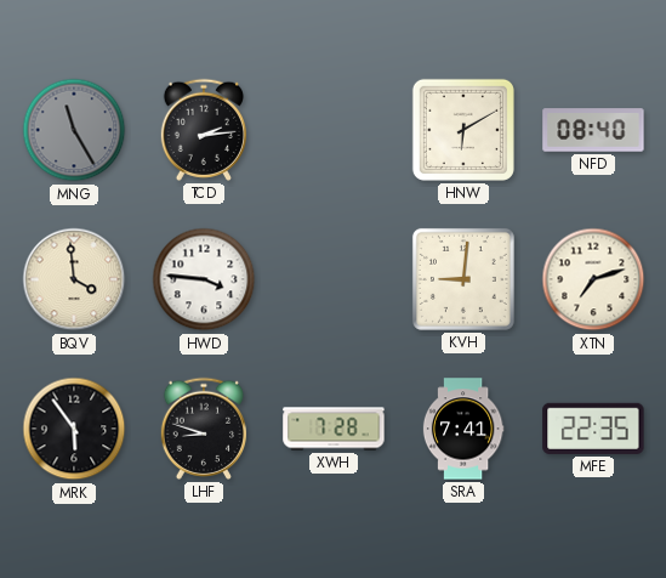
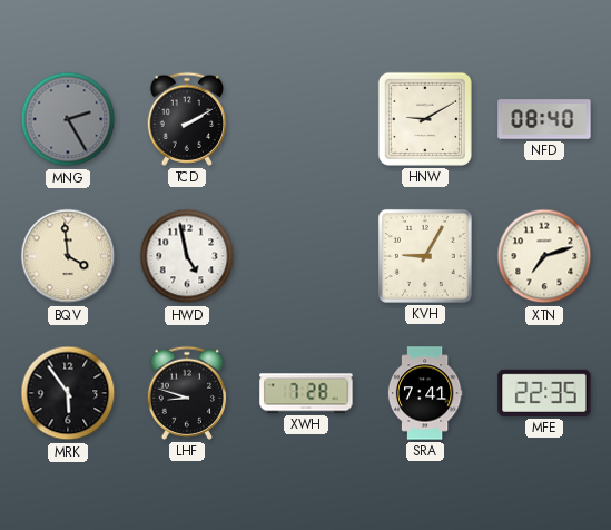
MNG: 11:25 -> 2:25
TCD: 2:14 -> 2:10
HNW: 6:10 -> 9:10
HWD: 3:46 -> 4:58
KVH: 9:01 -> 9:05
